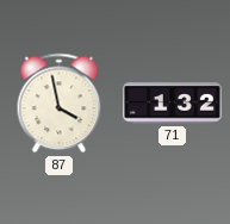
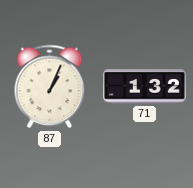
87: 3:58 -> 1:04
